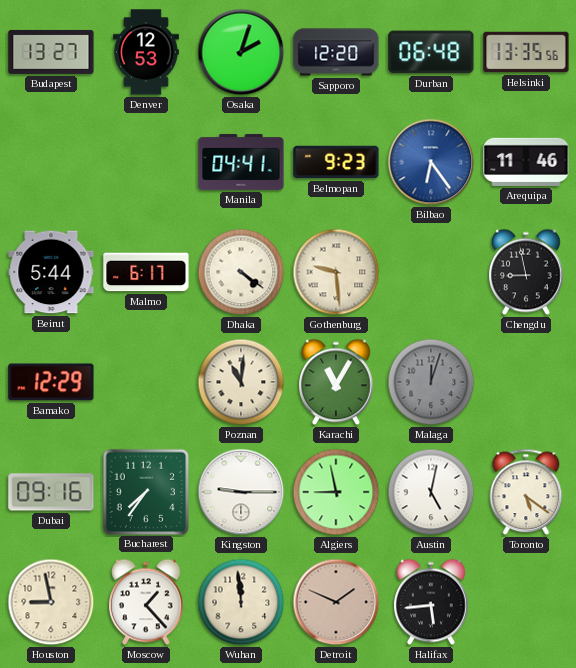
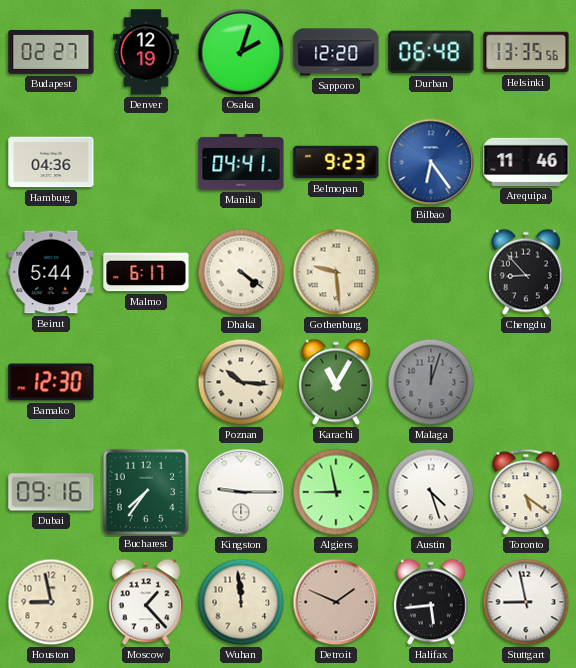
Budapest: 13:27 -> 02:27
Denver: 12:53 -> 12:19
Hamburg: none -> 04:36
Chengdu: 8:58 -> 8:53
Bamako: 12:29 -> 12:30
Poznan: 11:01 -> 10:16
Austin: 5:02 -> 4:27
Stuttgart: none -> 8:58
